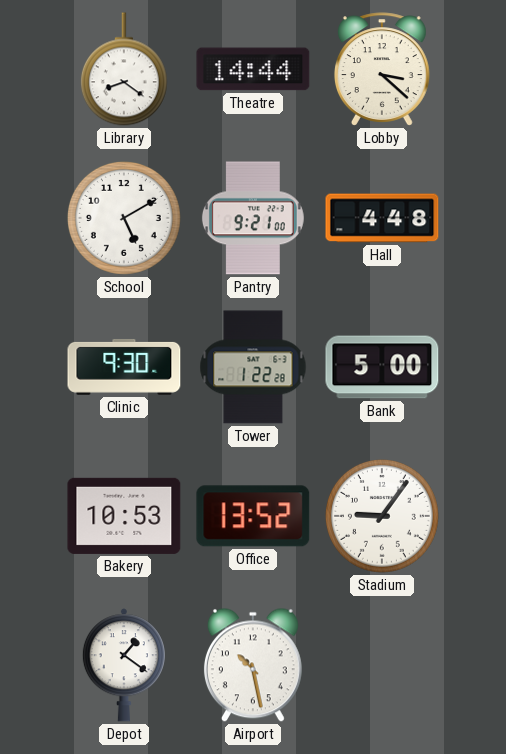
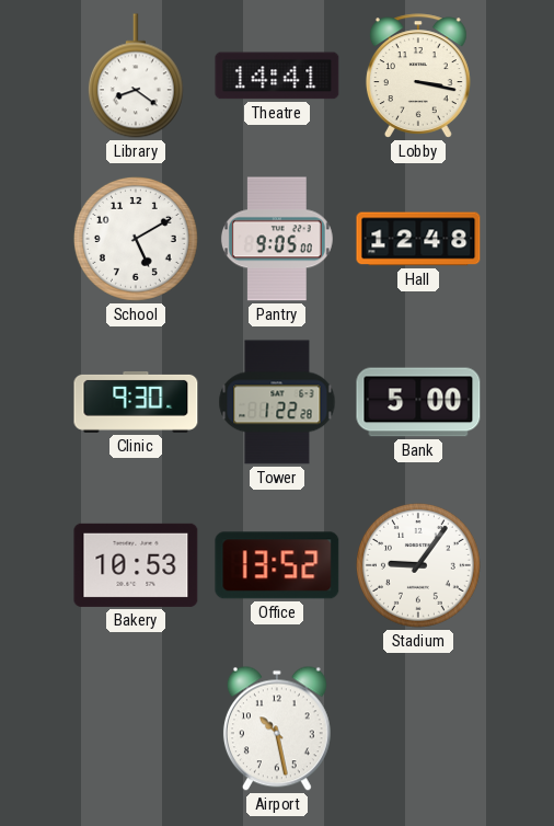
Theatre: 14:44 -> 14:41
Lobby: 3:22 -> 3:17
Pantry: 9:21 -> 9:05
Hall: 4:48 -> 12:48
Depot: 1:21 -> none
